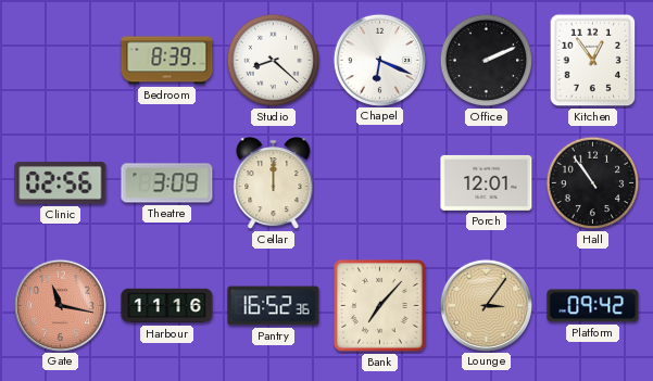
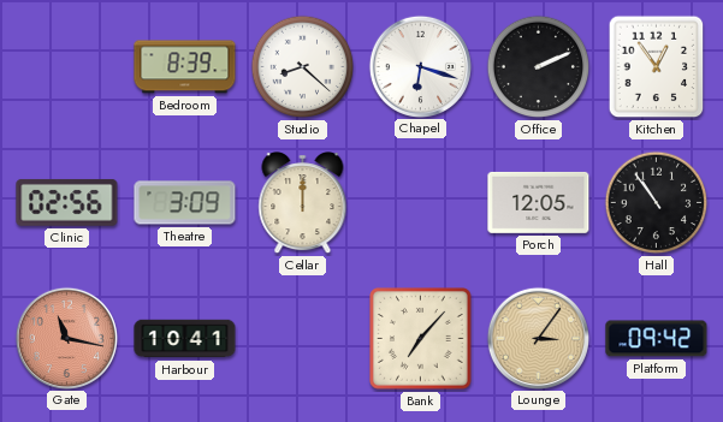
Chapel: 6:19 -> 6:18
Porch: 12:01 -> 12:05
Harbour: 11:16 -> 10:41
Pantry: 16:52 -> none
